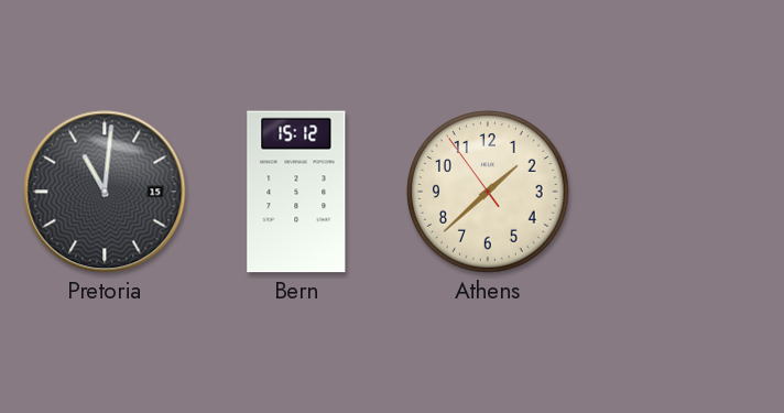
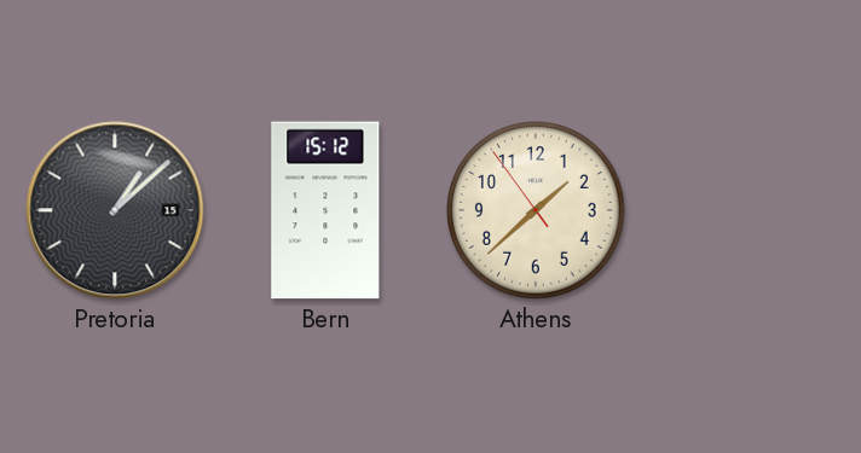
Pretoria: 11:01 -> 1:08
